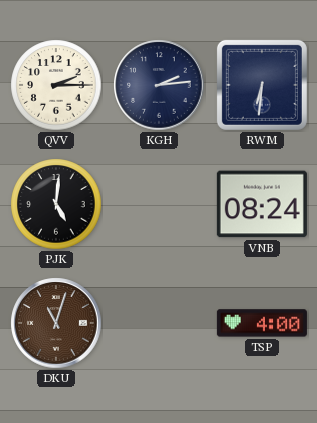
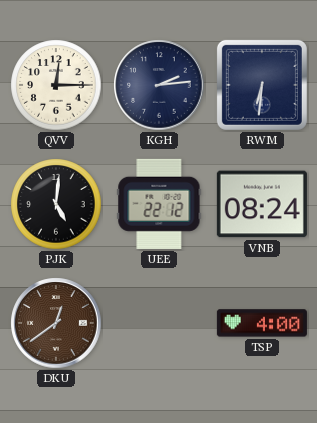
QVV: 2:15 -> 12:15
UEE: none -> 22:12
DKU: 11:03 -> 12:39
